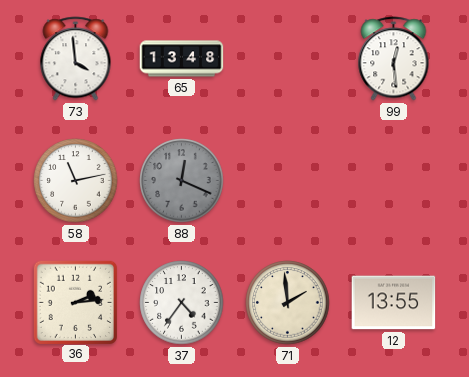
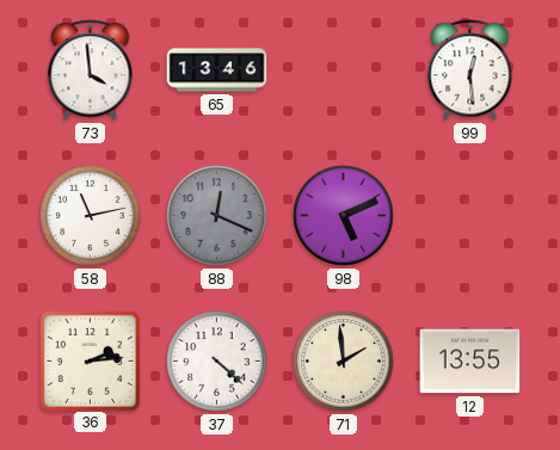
65: 13:48 -> 13:46
98: none -> 5:11
37: 4:36 -> 4:22
